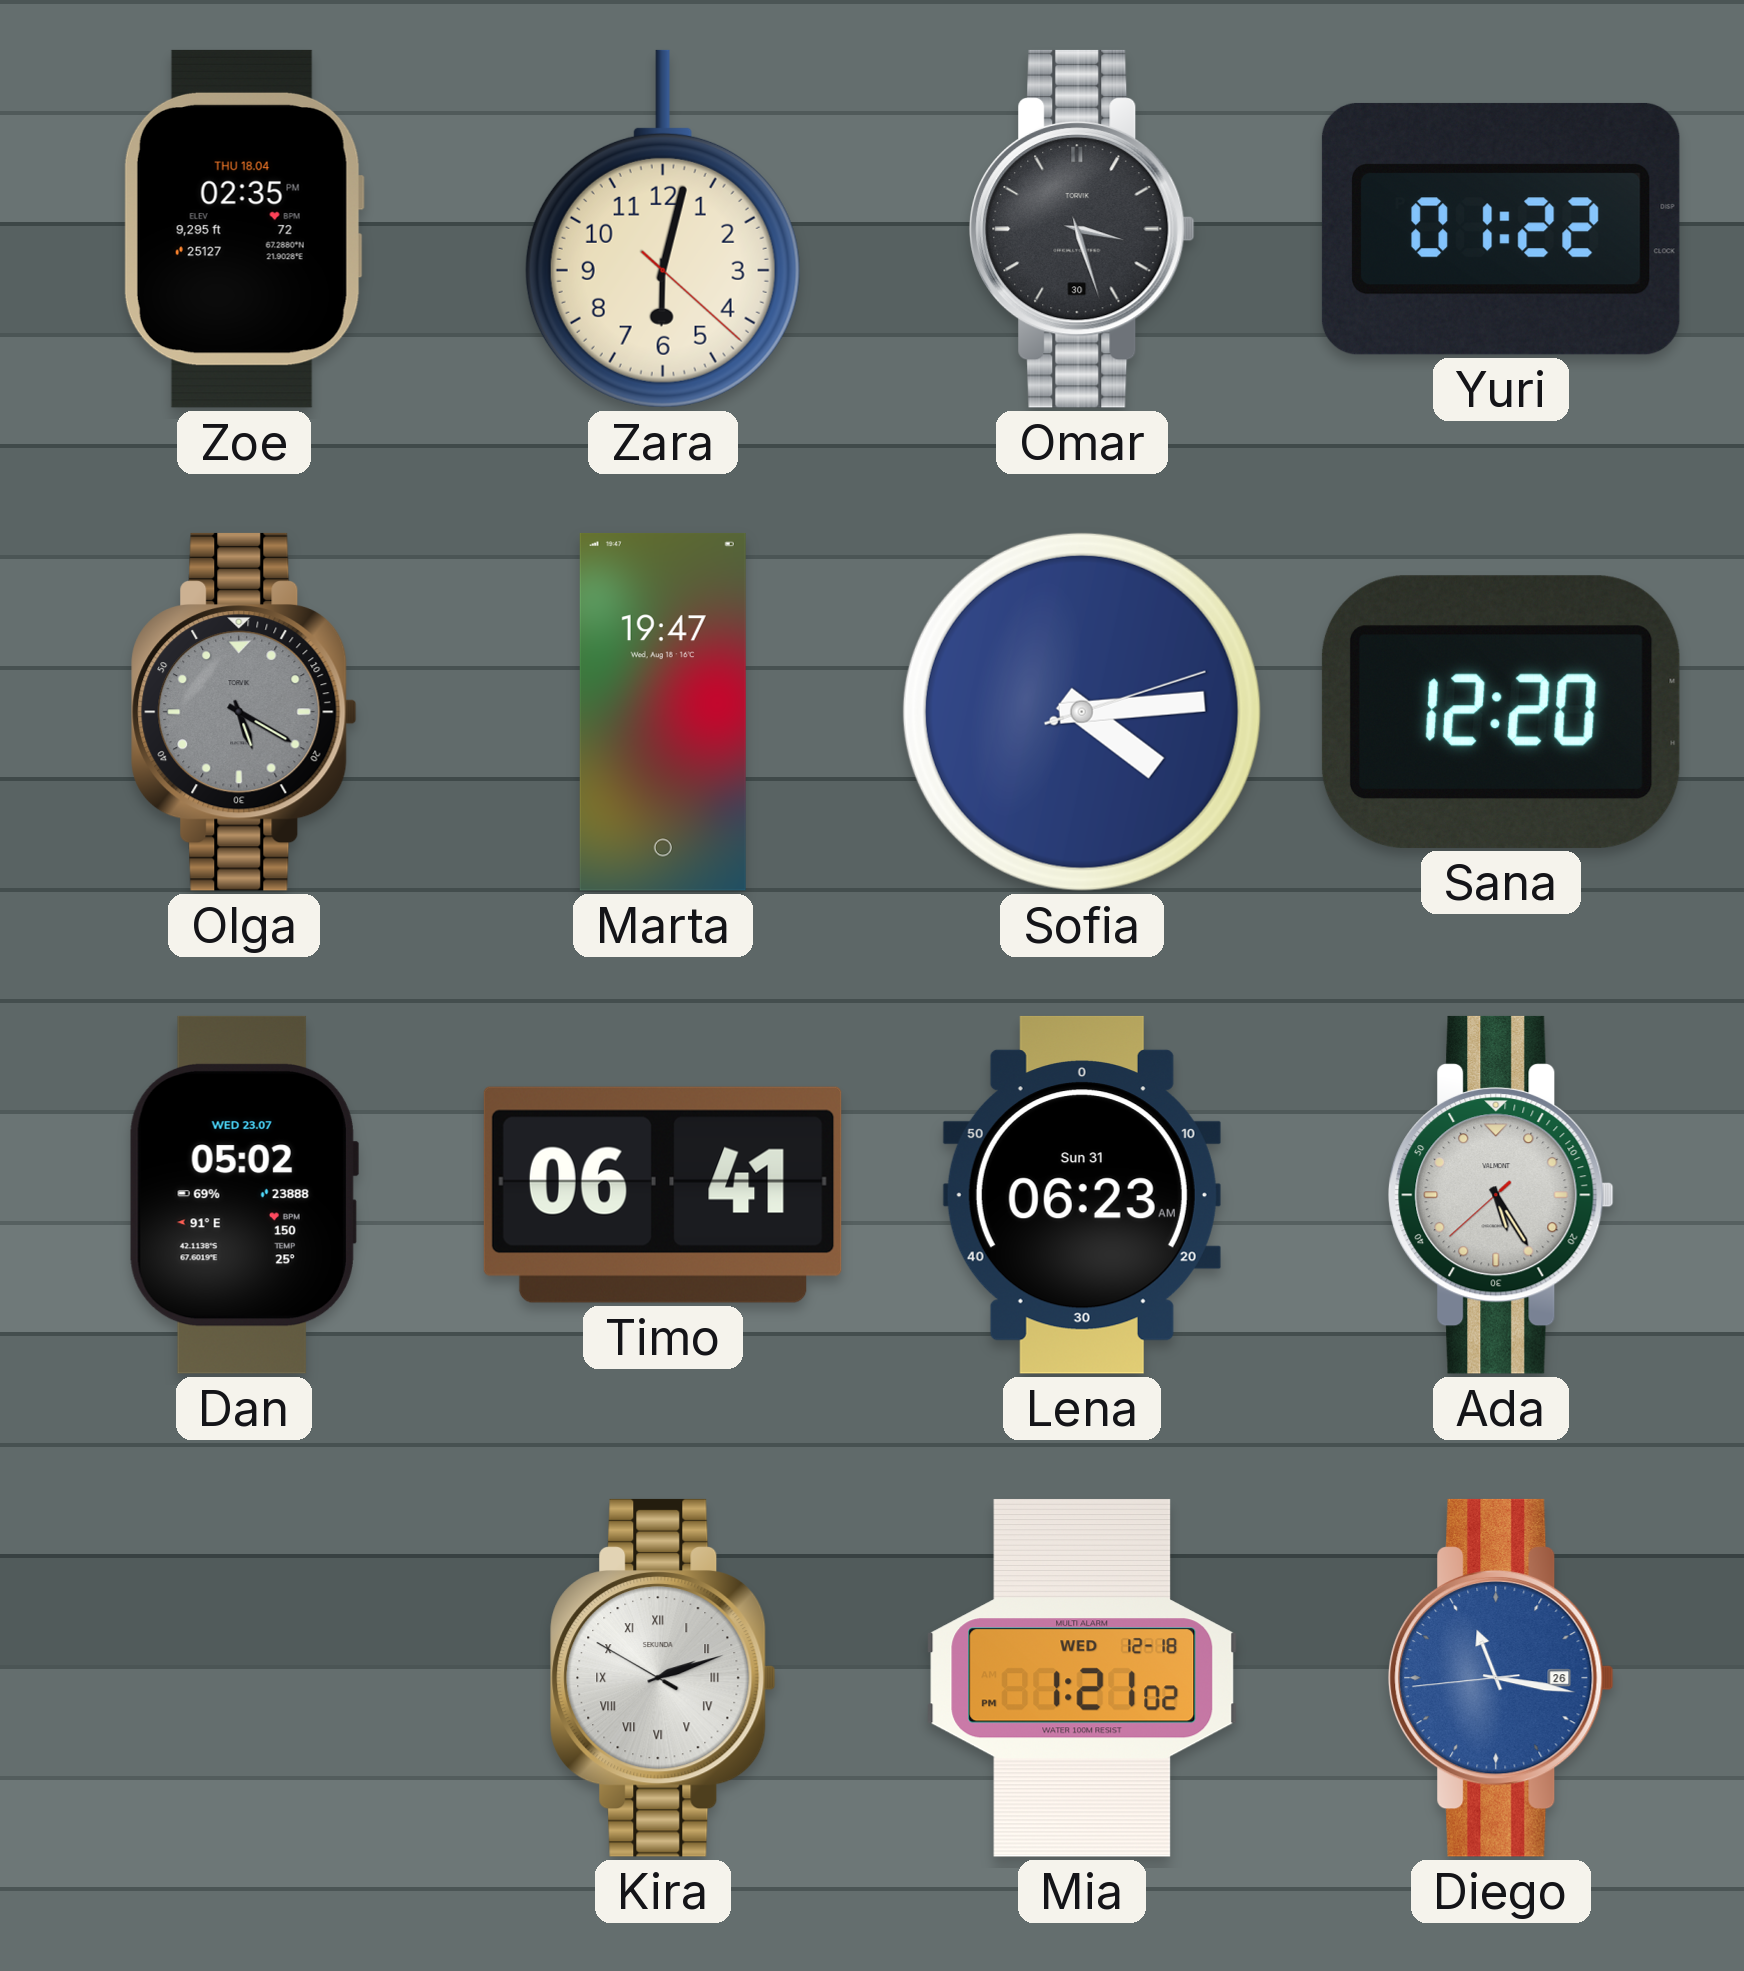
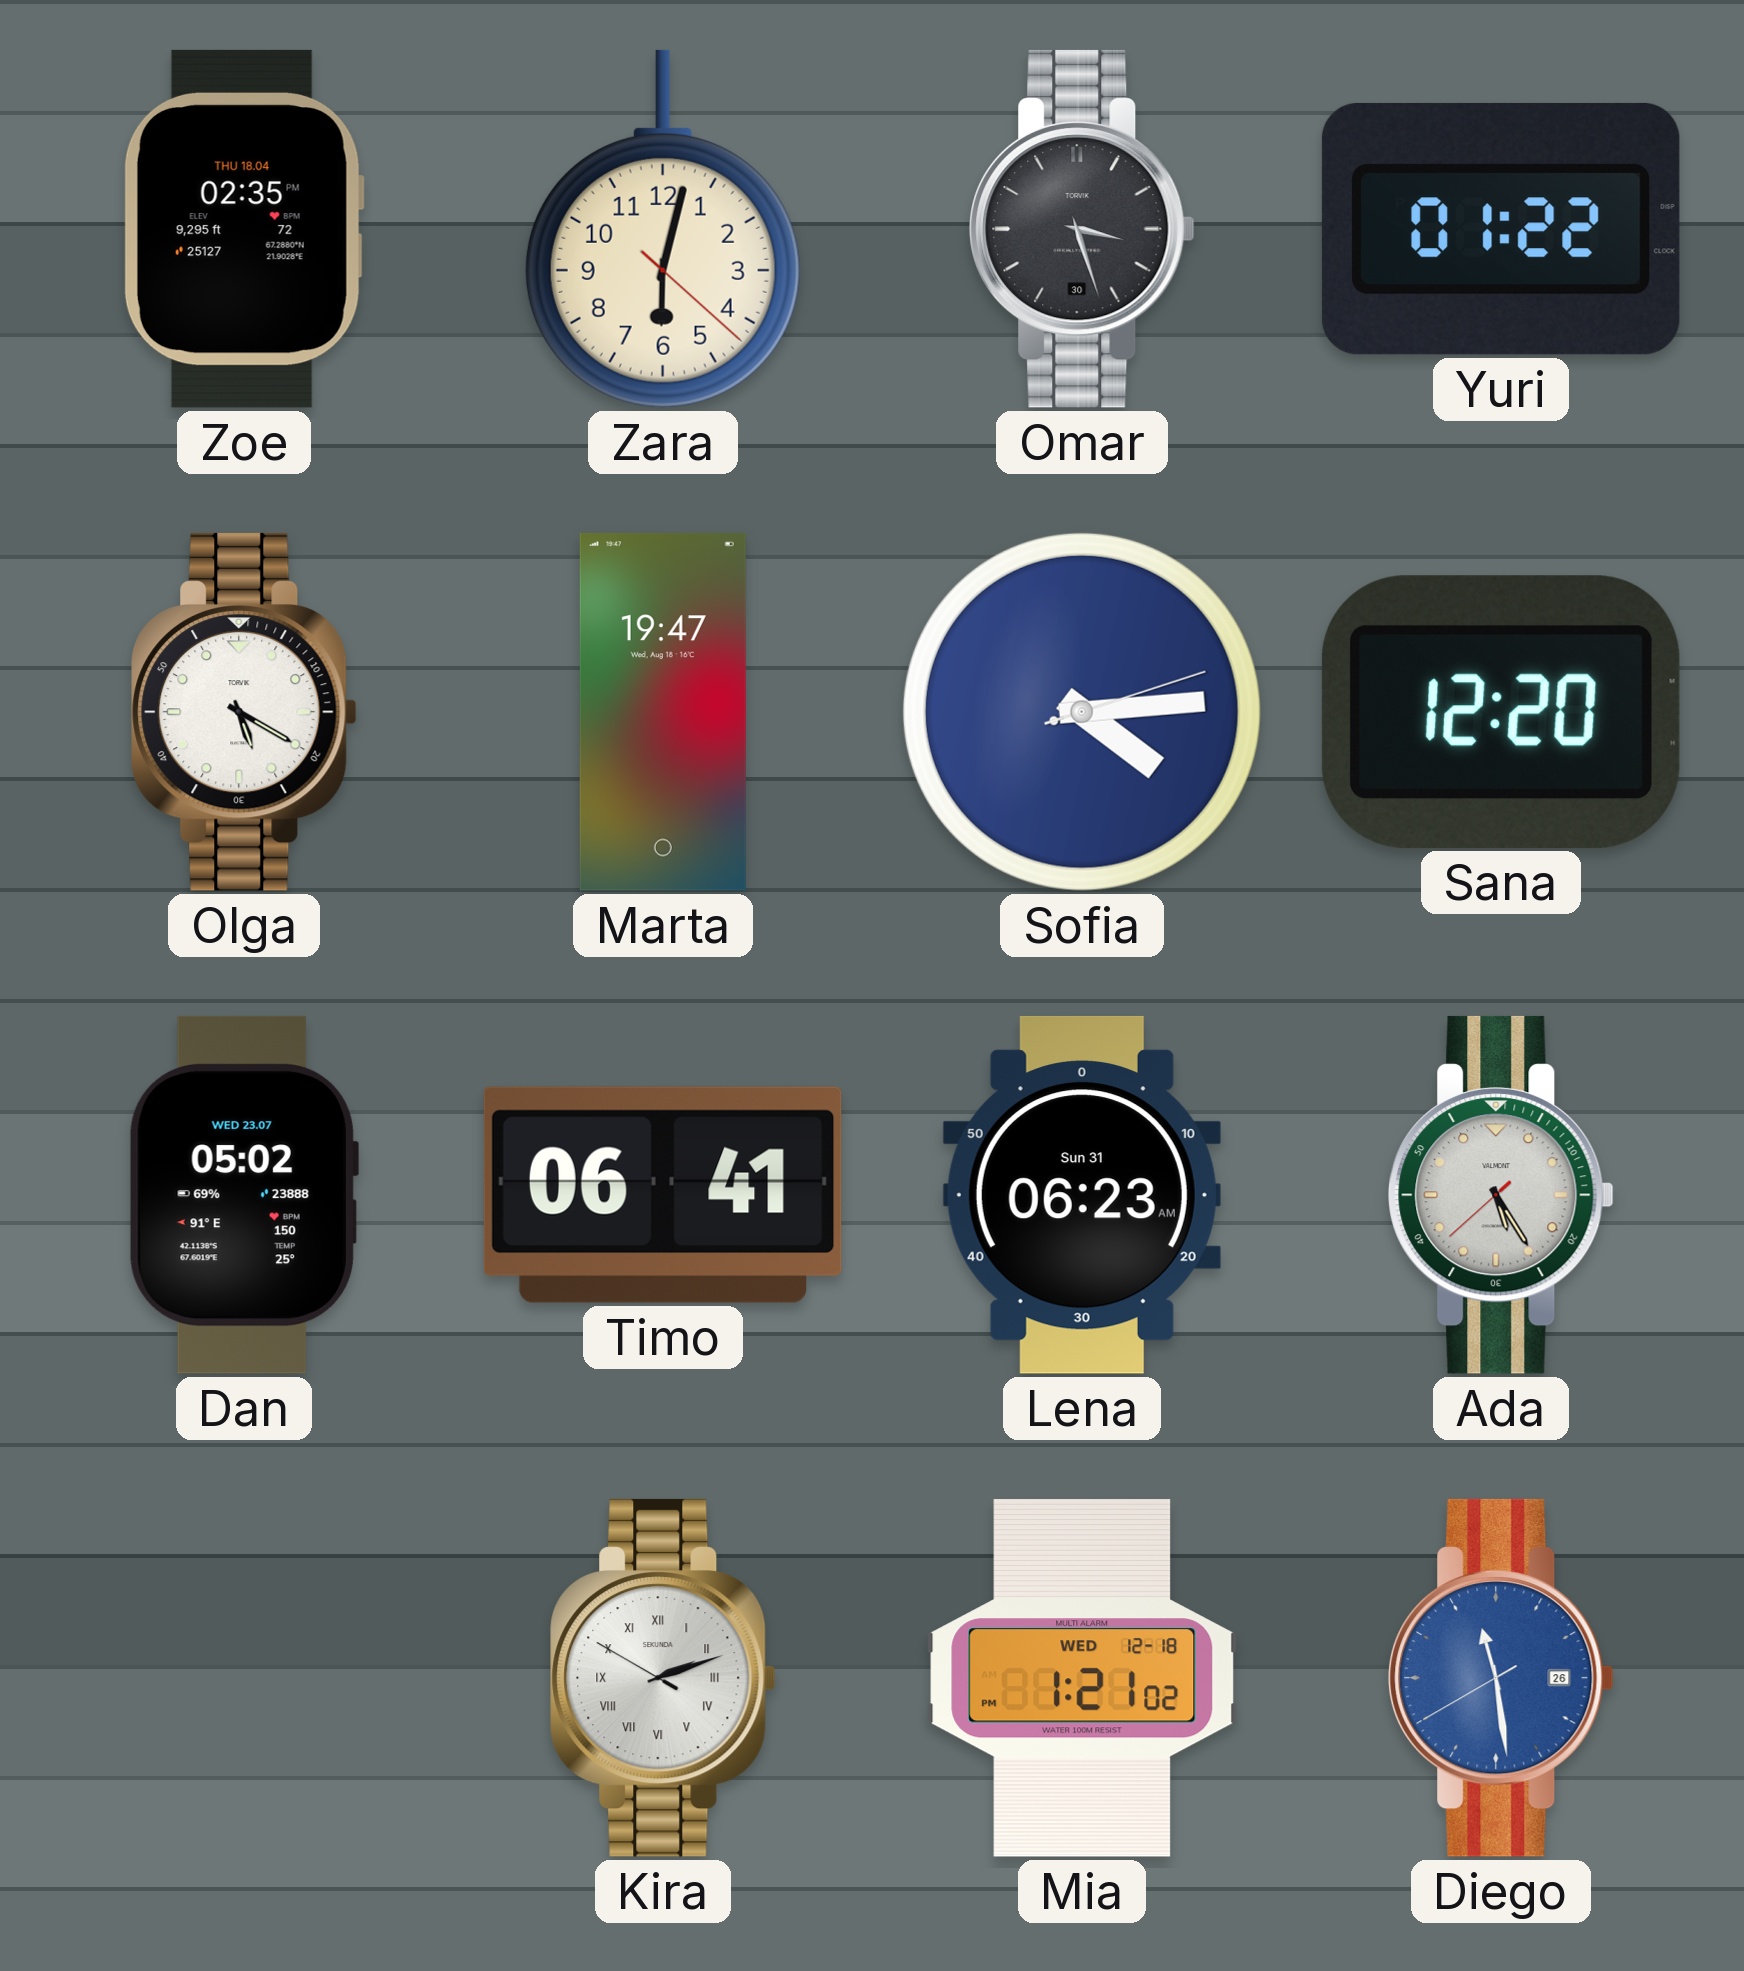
Olga dial: grey -> white
Diego: 11:16 -> 11:28
